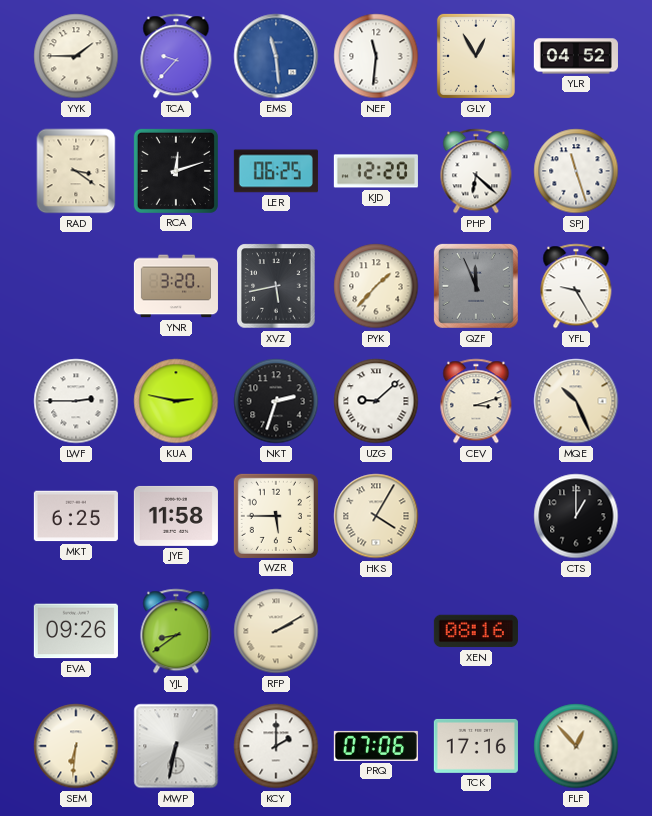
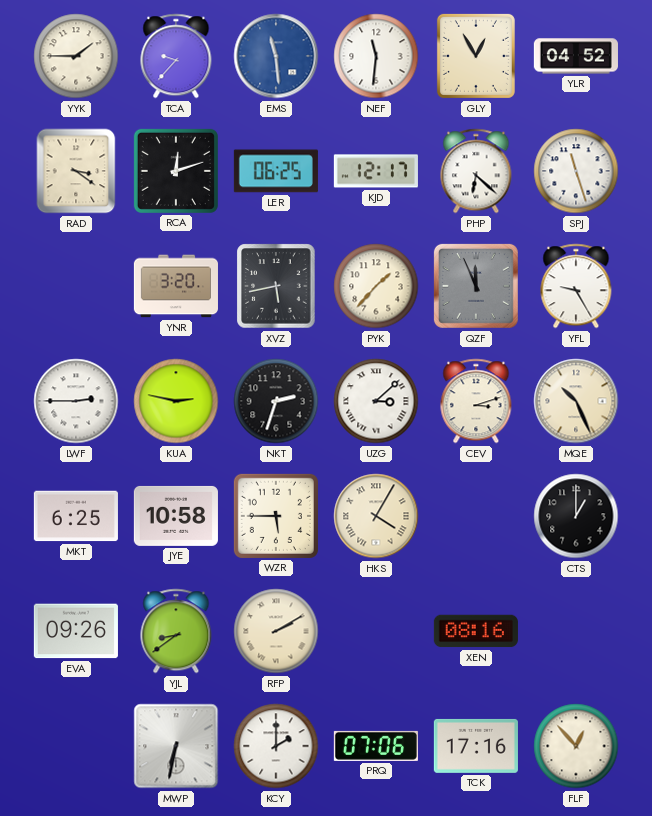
KJD: 12:20 -> 12:17
UZG: 9:08 -> 3:08
JYE: 11:58 -> 10:58
SEM: 6:31 -> none
